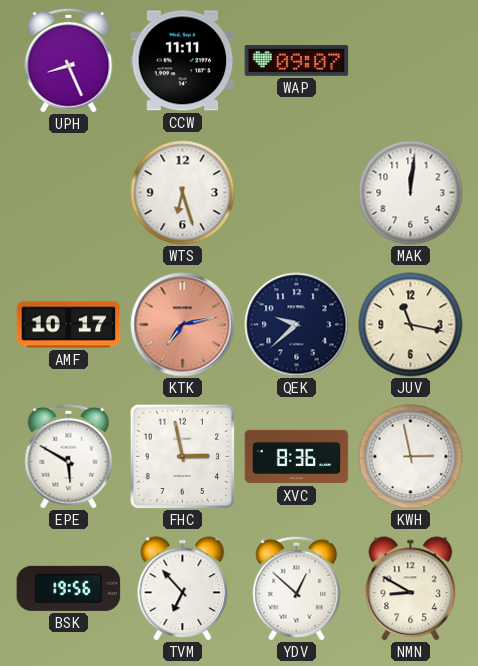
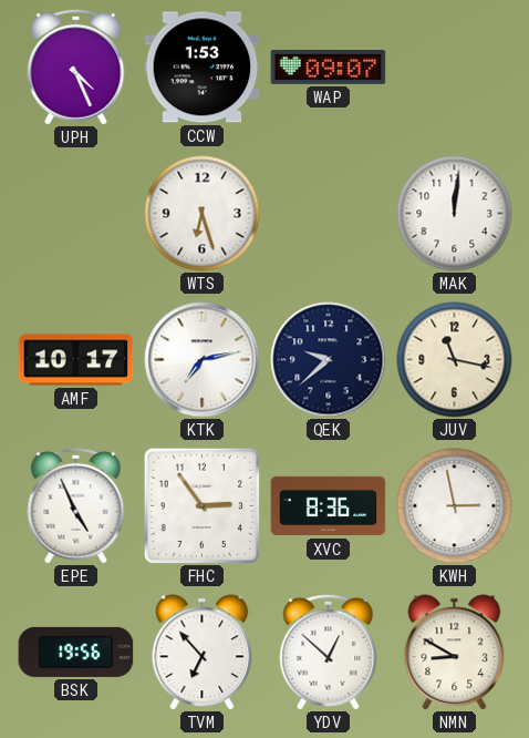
UPH: 8:26 -> 4:26
CCW: 11:11 -> 1:53
KTK dial: salmon -> white
EPE: 5:50 -> 4:56
FHC: 2:58 -> 2:54
